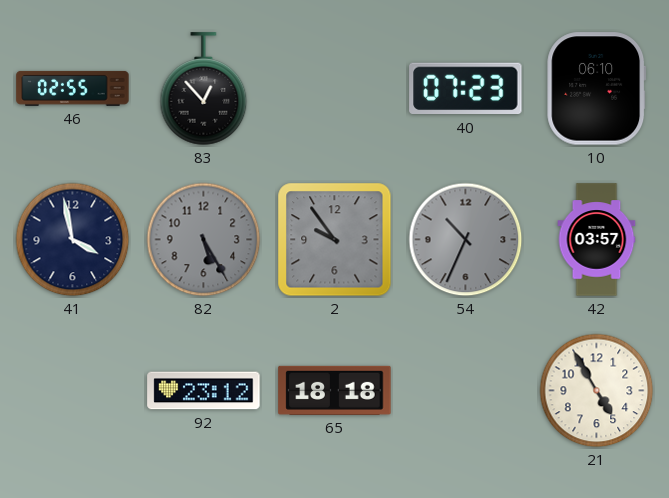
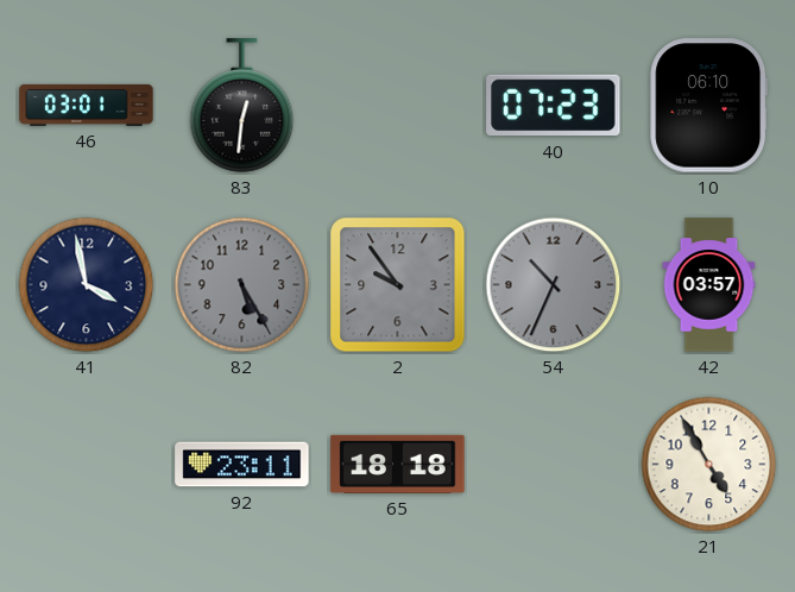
46: 02:55 -> 03:01
83: 12:53 -> 12:31
92: 23:12 -> 23:11
